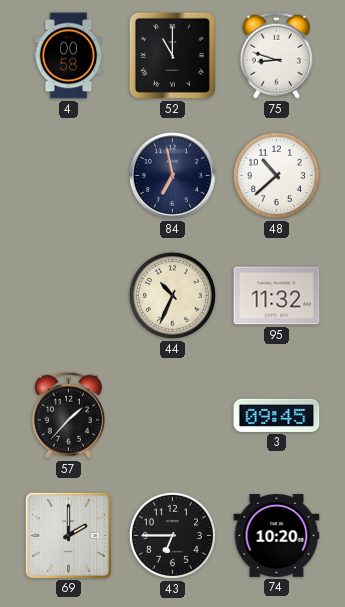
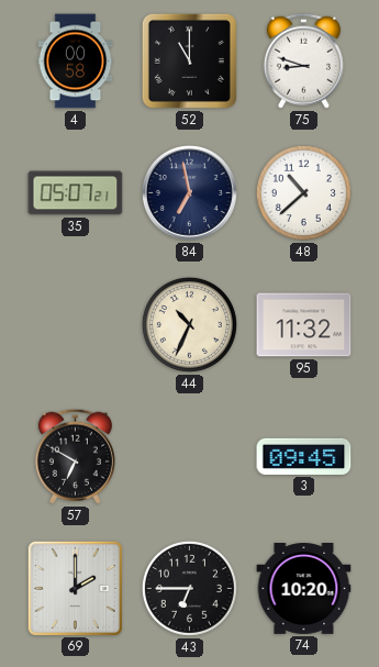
35: none -> 05:07
57: 1:37 -> 6:50
